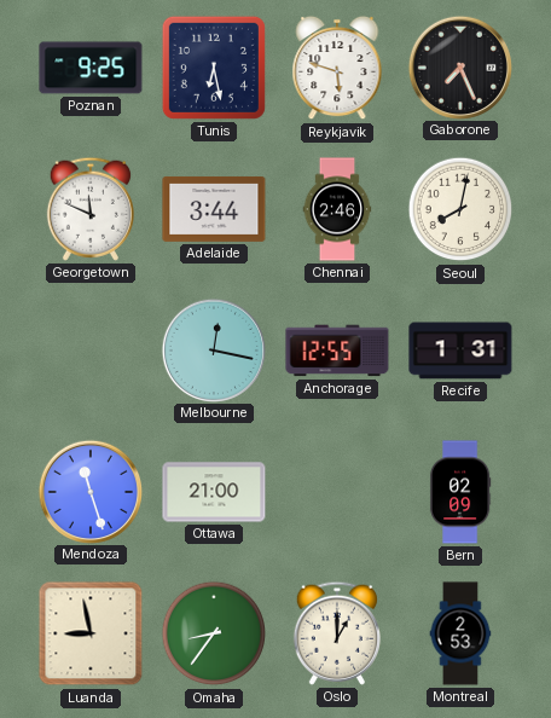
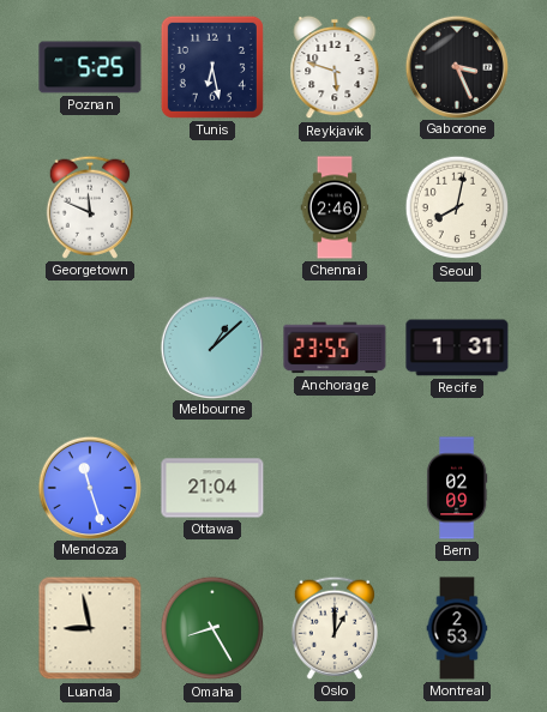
Poznan: 9:25 -> 5:25
Gaborone: 7:26 -> 3:26
Adelaide: 3:44 -> none
Melbourne: 12:17 -> 1:08
Anchorage: 12:55 -> 23:55
Ottawa: 21:00 -> 21:04
Omaha: 8:36 -> 8:25
